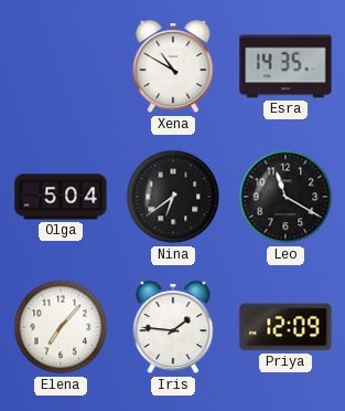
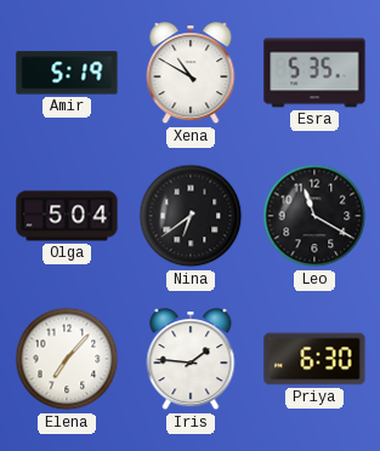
Amir: none -> 5:19
Esra: 14:35 -> 5:35
Priya: 12:09 -> 6:30
